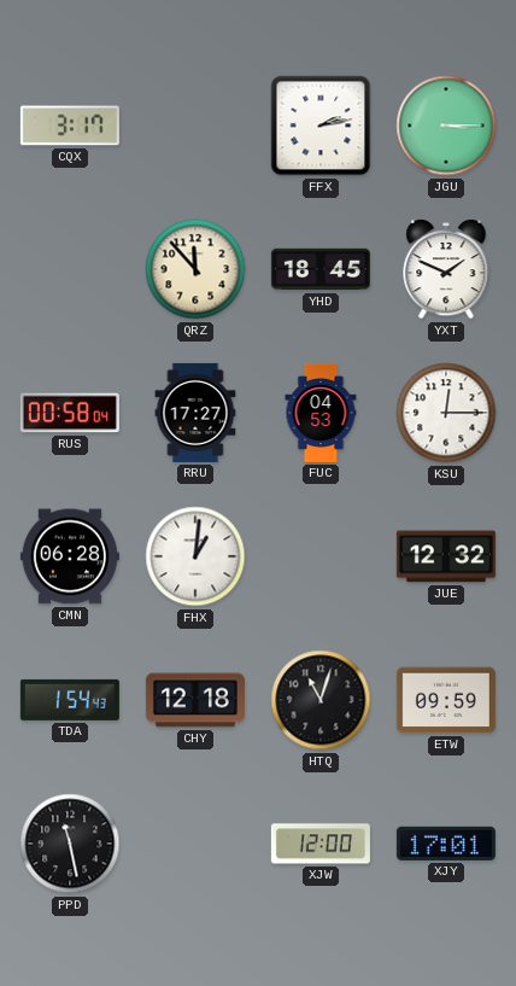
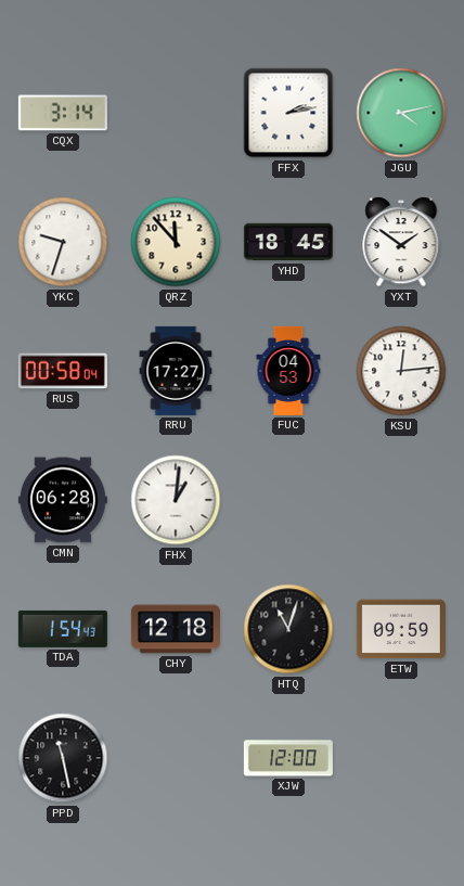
CQX: 3:17 -> 3:14
JGU: 3:15 -> 4:13
YKC: none -> 9:33
YXT: 1:49 -> 1:51
KSU: 12:15 -> 12:14
JUE: 12:32 -> none
XJY: 17:01 -> none
